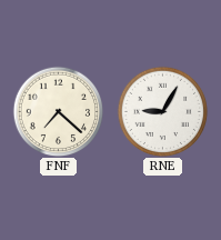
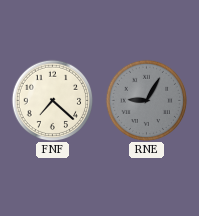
RNE dial: white -> grey
